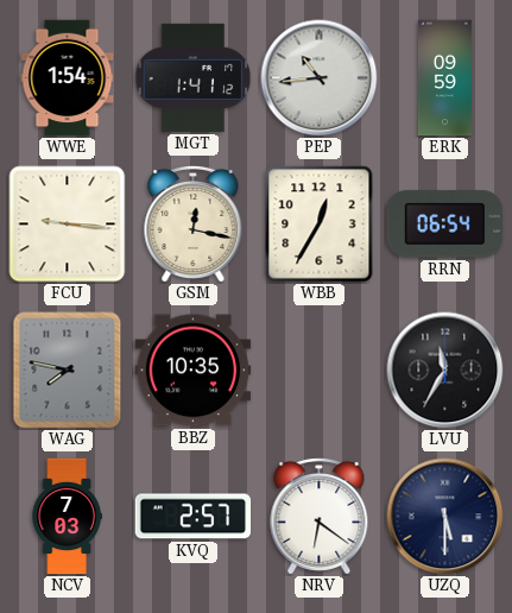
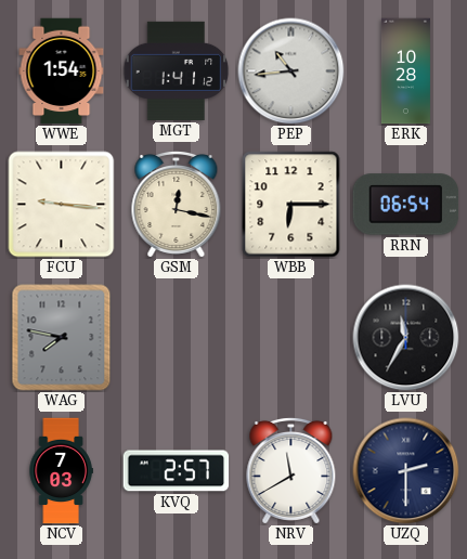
ERK: 09:59 -> 10:28
WBB: 12:35 -> 6:15
BBZ: 10:35 -> none
NRV: 6:21 -> 11:40
UZQ: 5:30 -> 2:30
